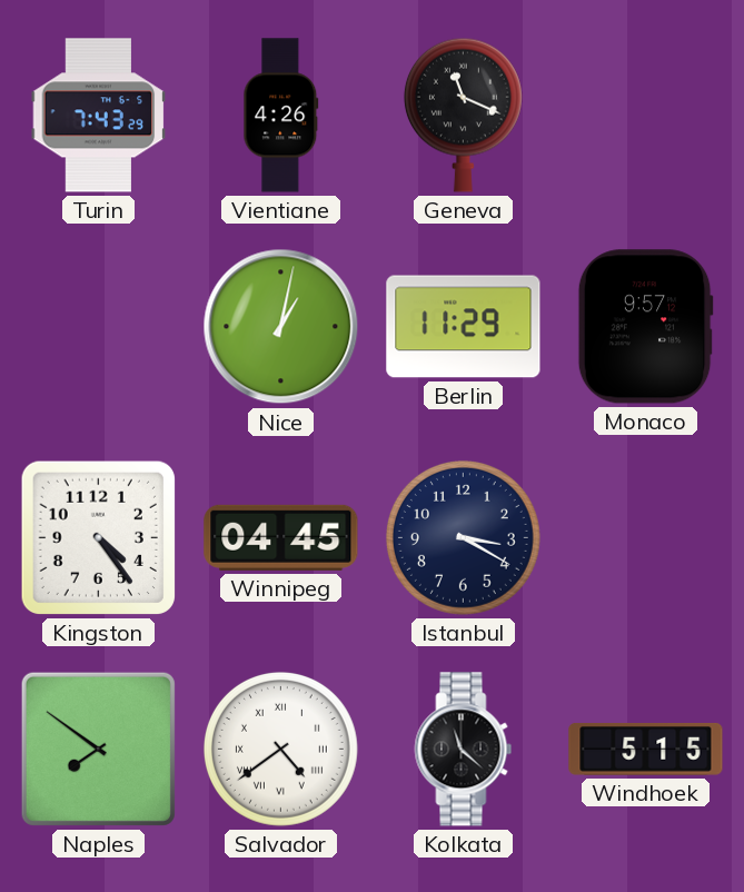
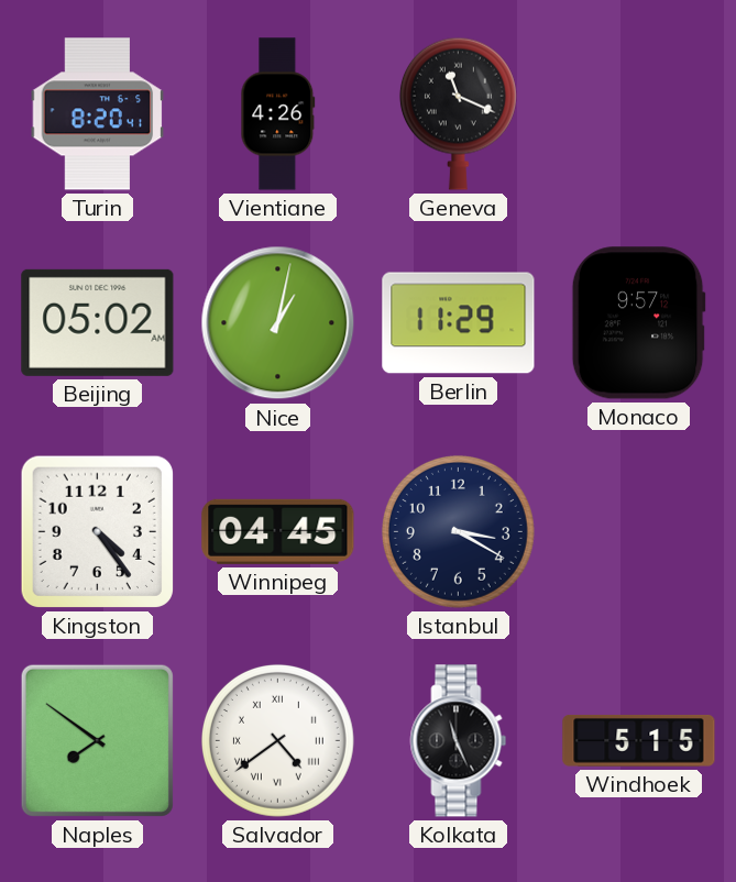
Turin: 7:43 -> 8:20
Beijing: none -> 05:02
Kolkata: 11:22 -> 11:26
